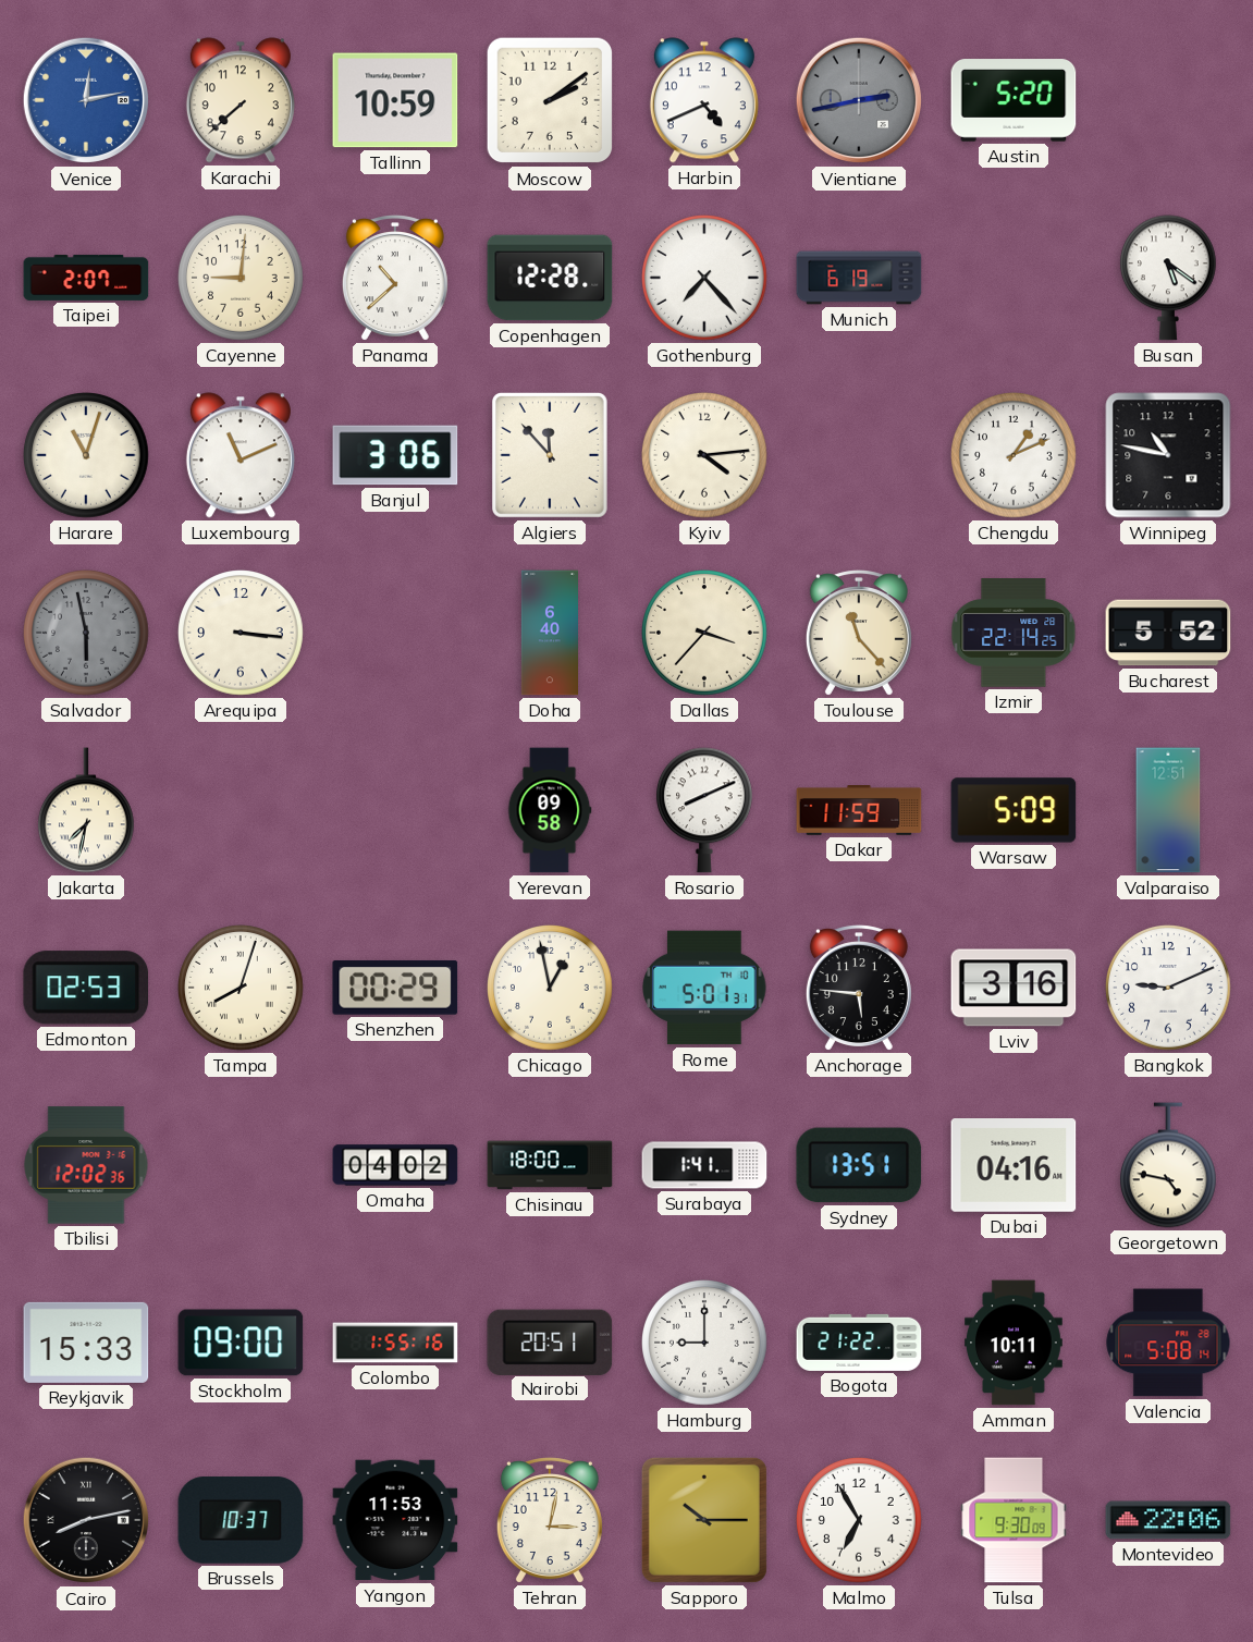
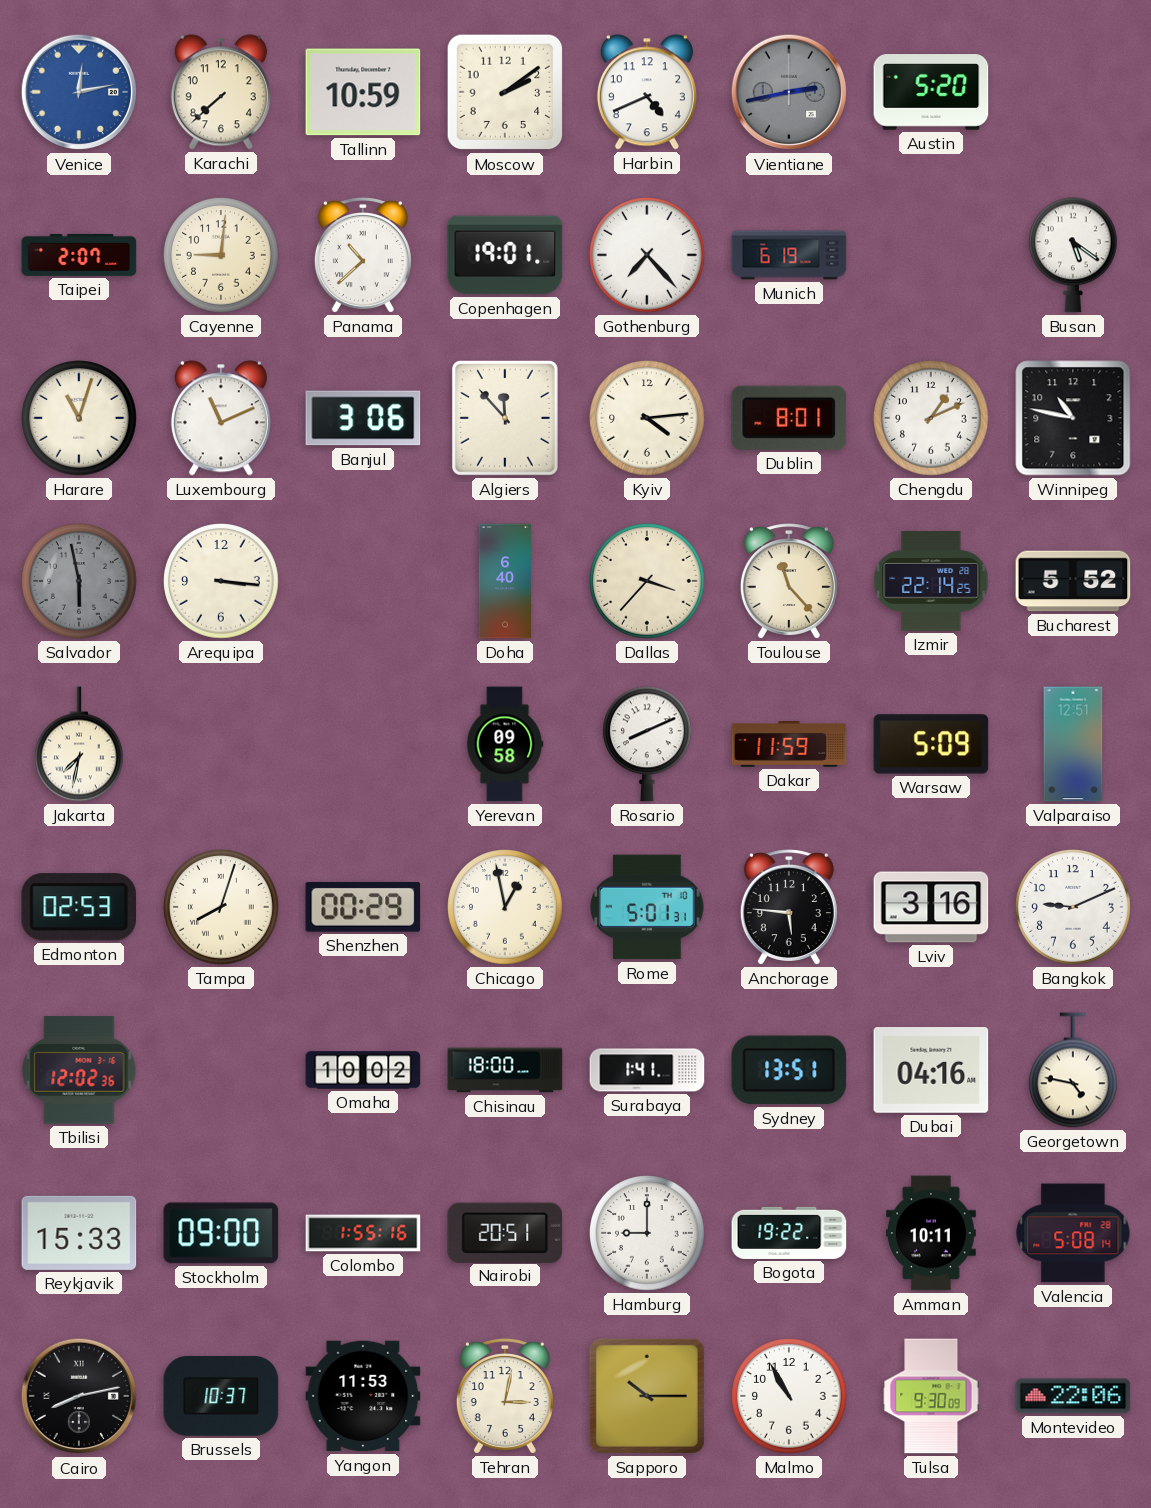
Copenhagen: 12:28 -> 19:01
Dublin: none -> 8:01
Omaha: 04:02 -> 10:02
Bogota: 21:22 -> 19:22
Malmo: 6:55 -> 10:55
